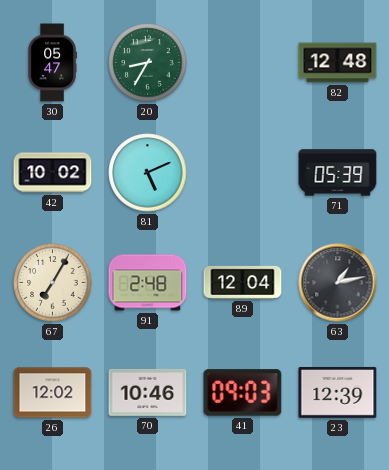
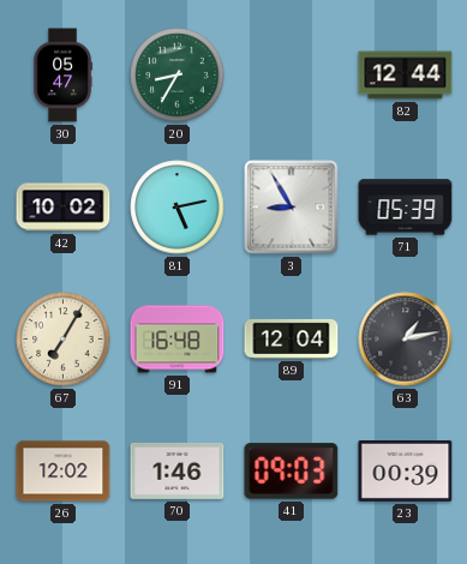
82: 12:48 -> 12:44
81: 5:11 -> 5:13
3: none -> 8:55
91: 2:48 -> 16:48
70: 10:46 -> 1:46
23: 12:39 -> 00:39
